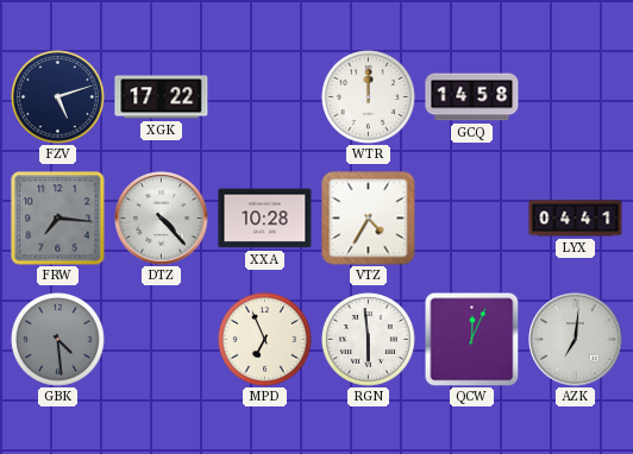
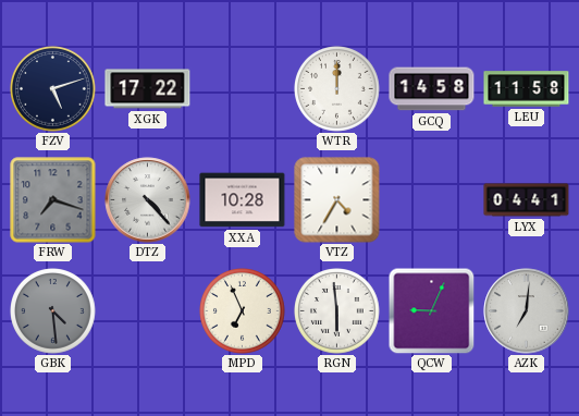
LEU: none -> 11:58
FRW: 7:16 -> 7:18
QCW: 12:04 -> 9:04
